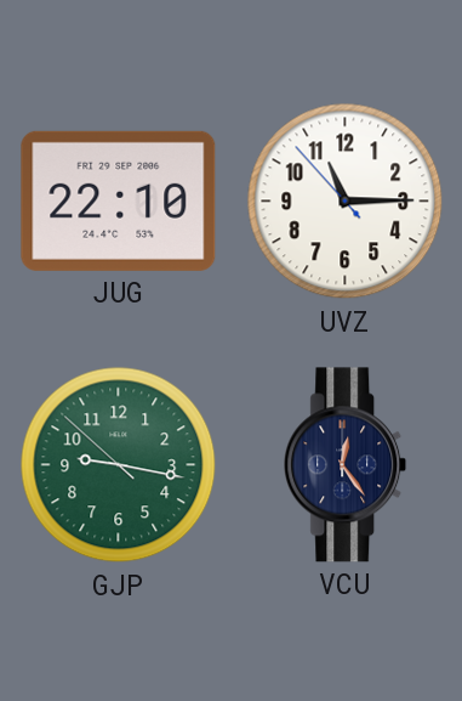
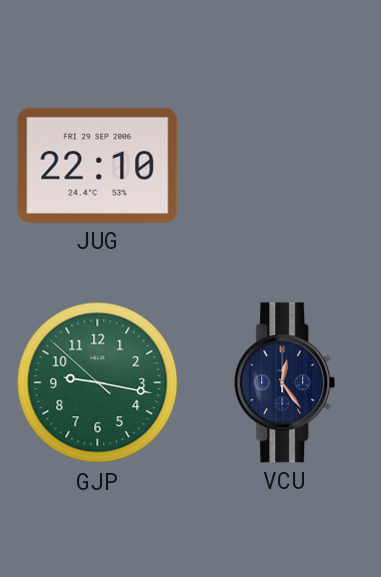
UVZ: 11:14 -> none
